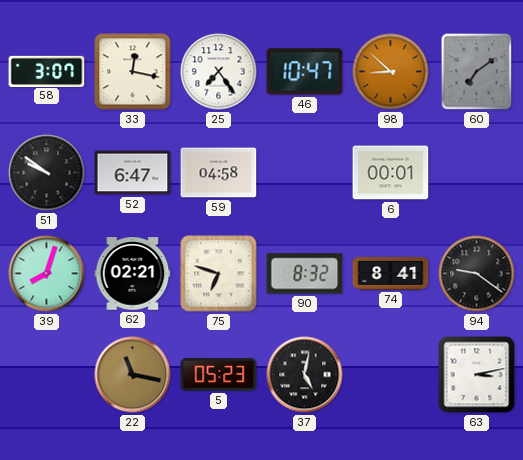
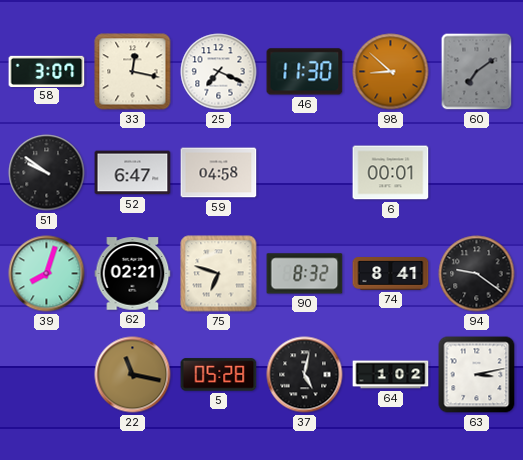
25: 7:24 -> 7:19
46: 10:47 -> 11:30
5: 05:23 -> 05:28
64: none -> 1:02
